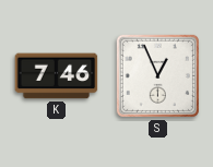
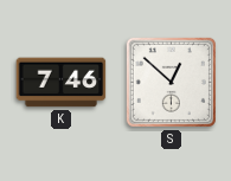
S: 12:56 -> 12:52
